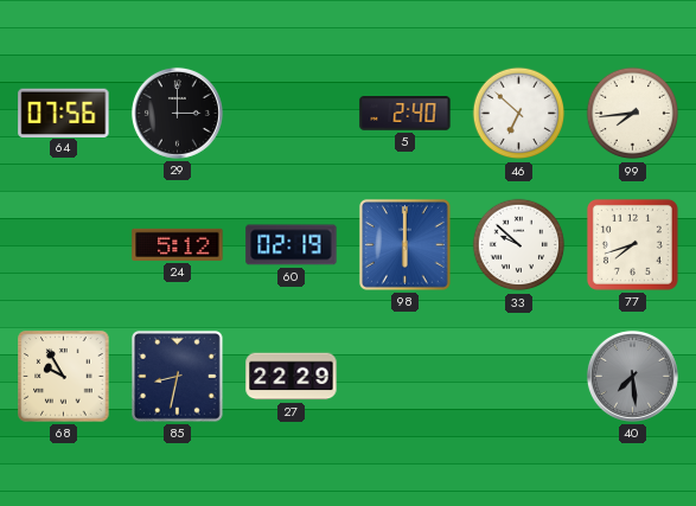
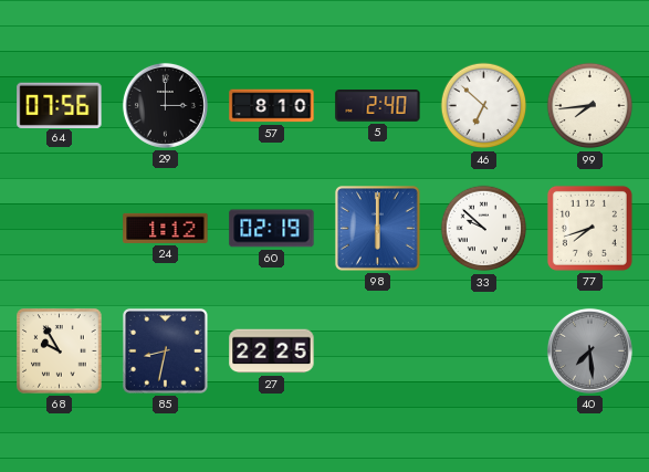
57: none -> 8:10
24: 5:12 -> 1:12
27: 22:29 -> 22:25
